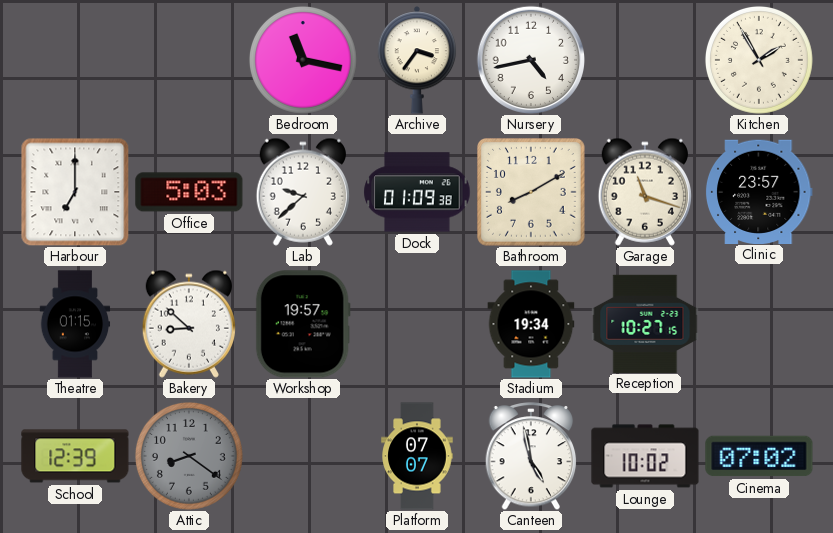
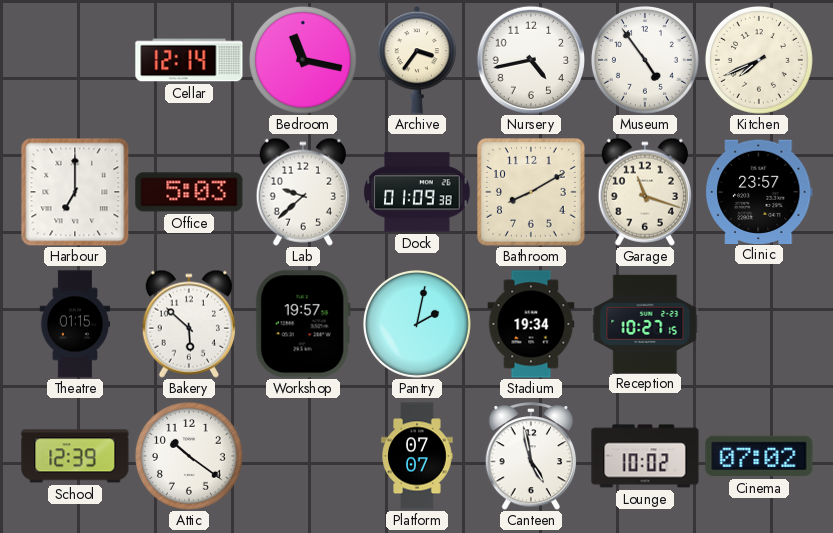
Cellar: none -> 12:14
Museum: none -> 4:54
Kitchen: 1:55 -> 7:41
Bakery: 8:52 -> 5:52
Pantry: none -> 2:02
Attic: 8:21 -> 10:21
Attic dial: grey -> white
